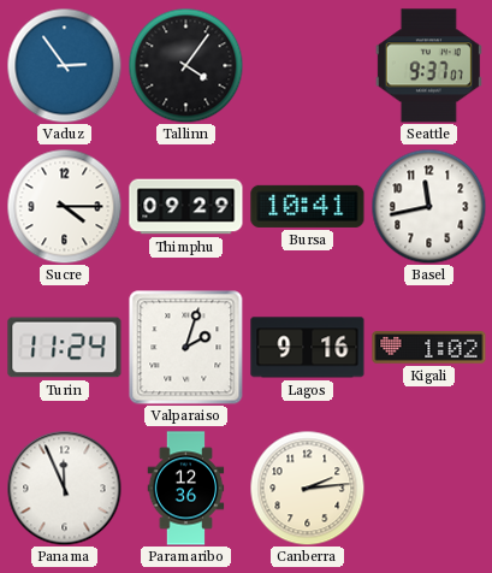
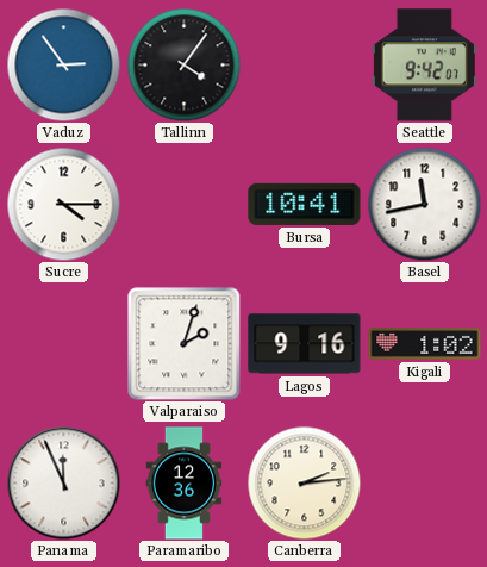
Seattle: 9:37 -> 9:42
Thimphu: 09:29 -> none
Turin: 11:24 -> none
